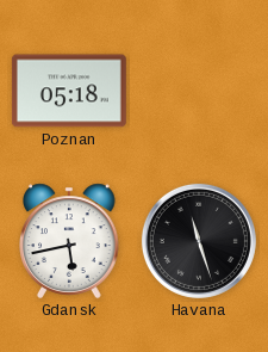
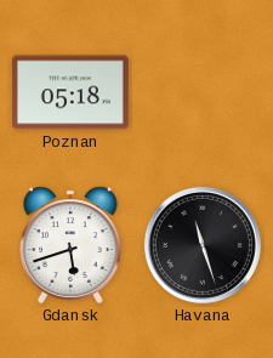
Gdansk: 5:43 -> 5:42
